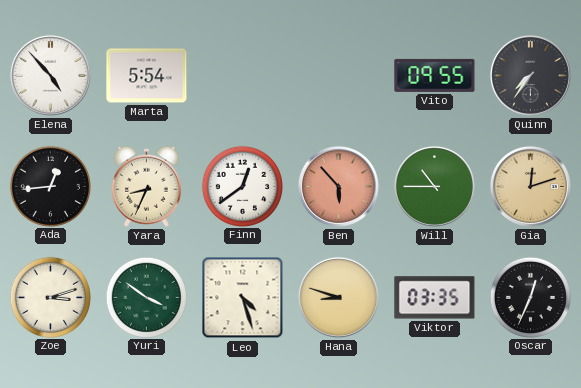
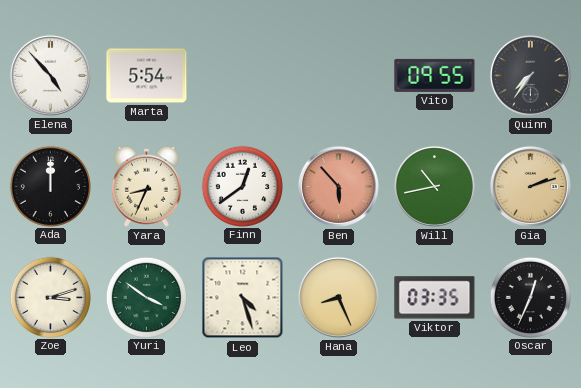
Ada: 12:44 -> 12:00
Will: 10:45 -> 10:43
Gia: 12:12 -> 2:12
Hana: 8:48 -> 8:26
